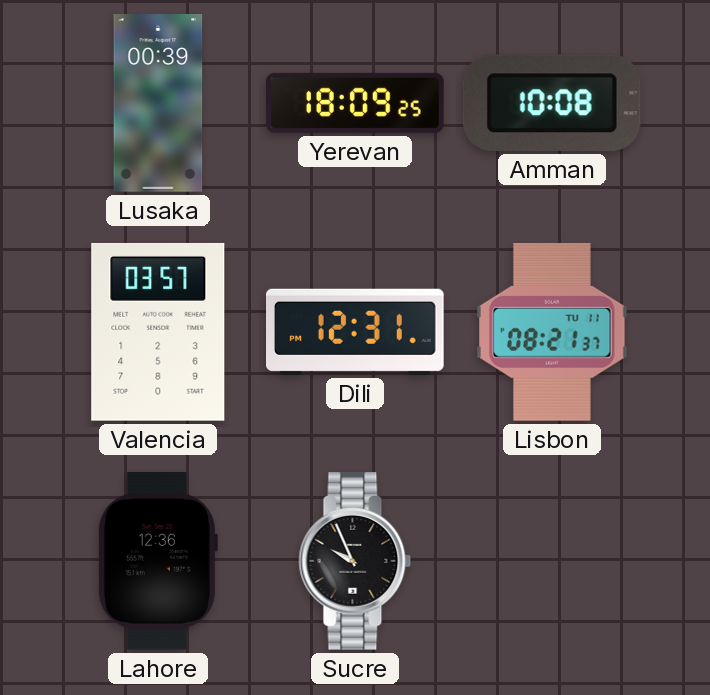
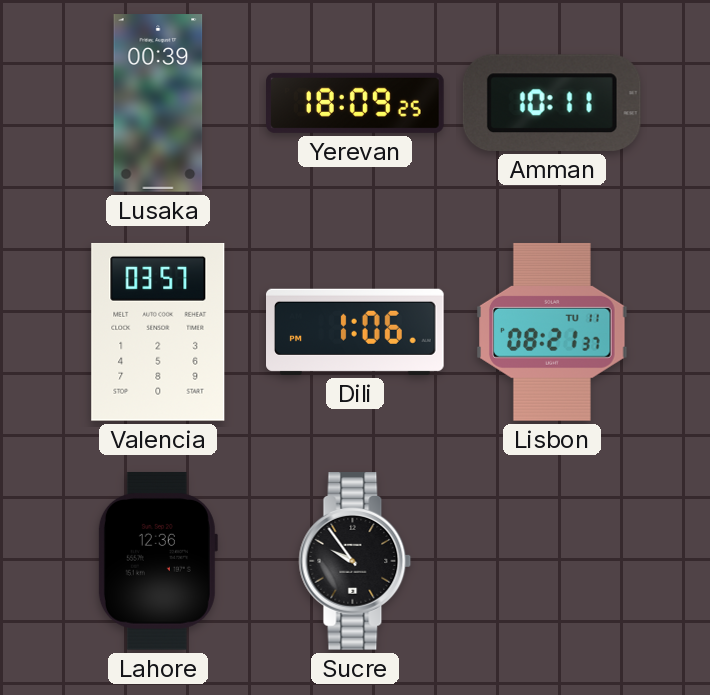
Amman: 10:08 -> 10:11
Dili: 12:31 -> 1:06
Sucre: 9:56 -> 9:54
